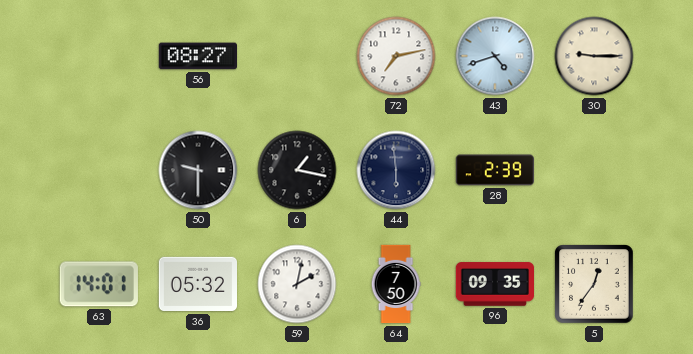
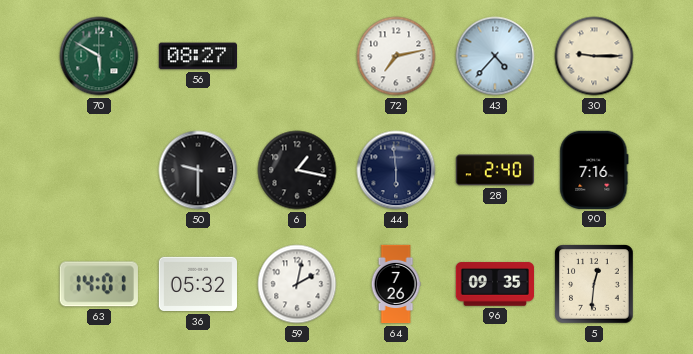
70: none -> 5:50
43: 4:42 -> 4:37
28: 2:39 -> 2:40
90: none -> 7:16
64: 7:50 -> 7:26
5: 12:36 -> 12:31
